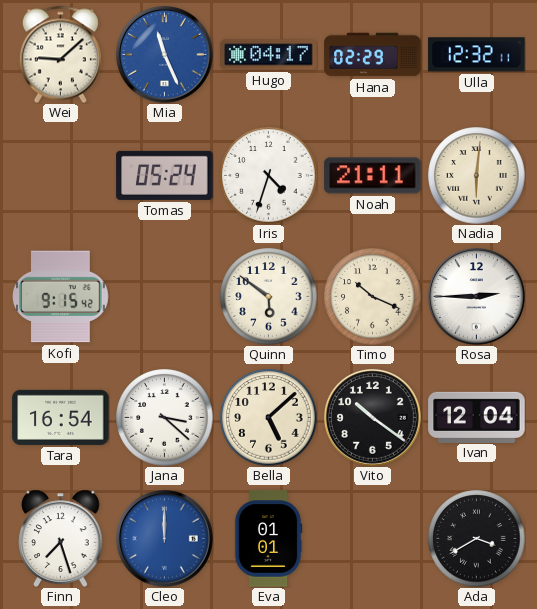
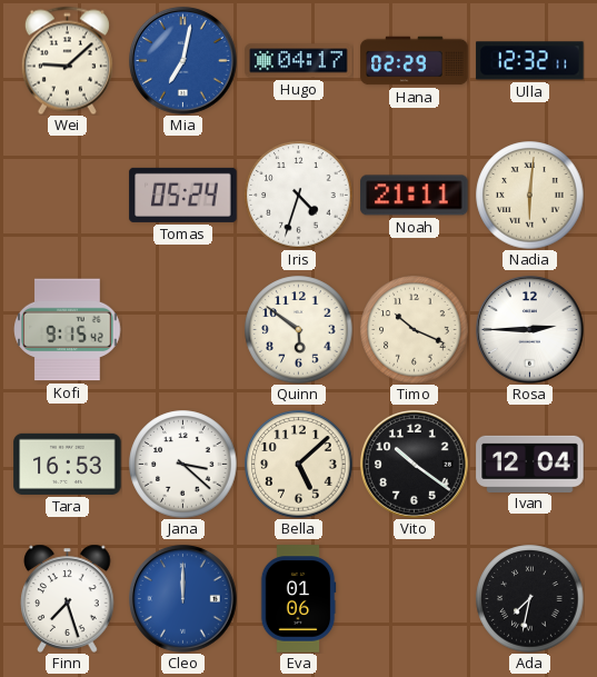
Mia: 11:26 -> 7:02
Tara: 16:54 -> 16:53
Eva: 01:01 -> 01:06
Ada: 3:40 -> 7:32
